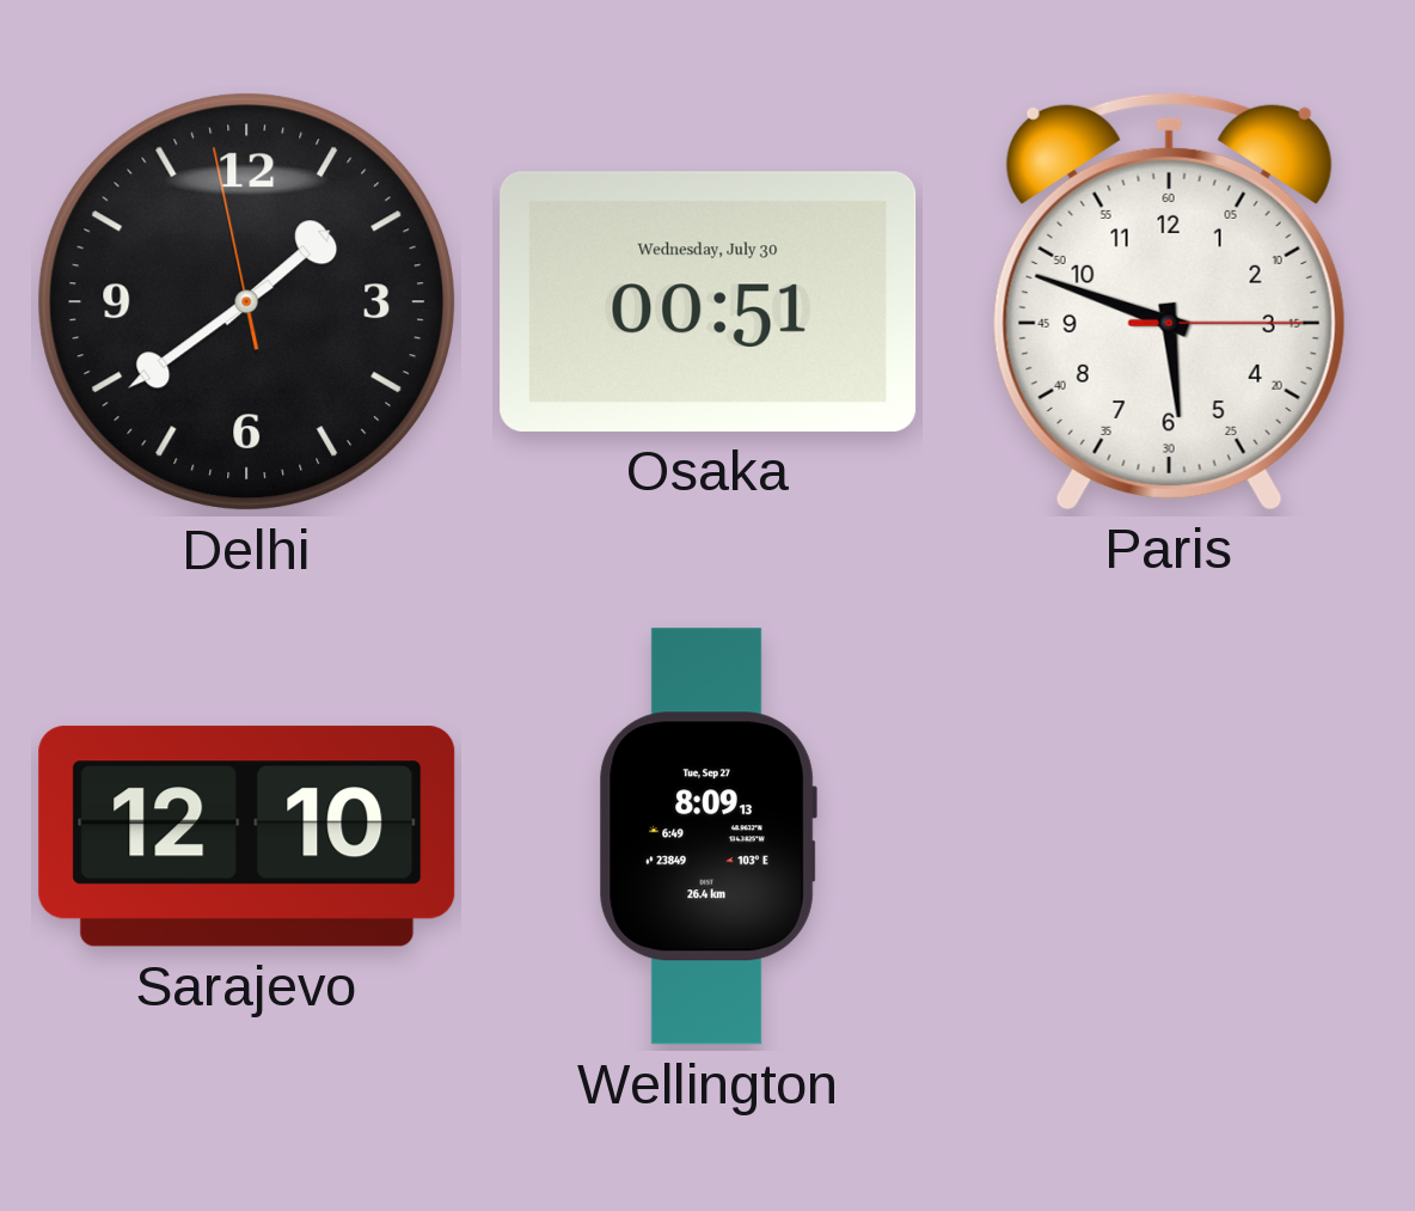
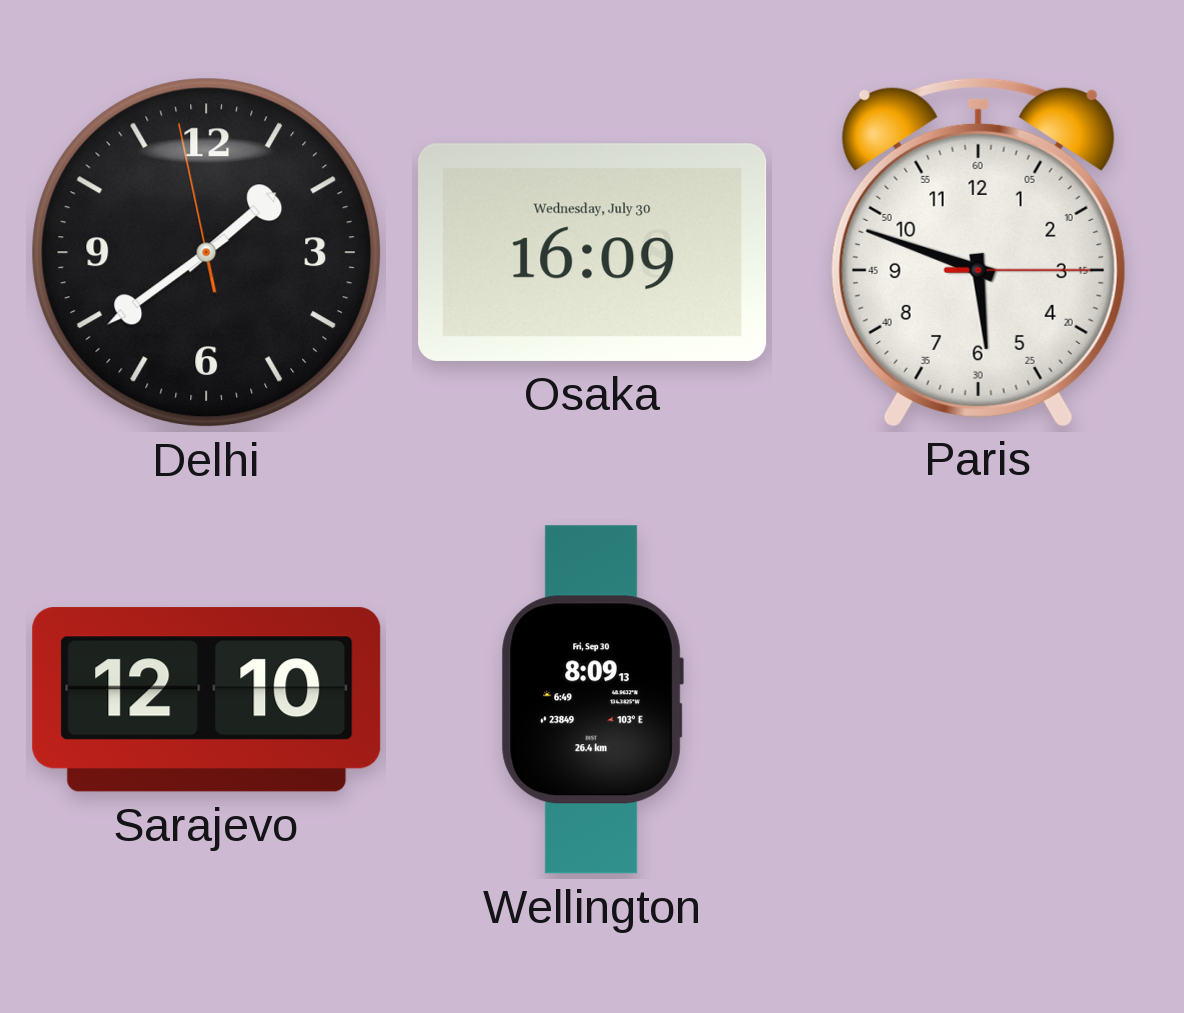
Osaka: 00:51 -> 16:09
Wellington date: Tue, Sep 27 -> Fri, Sep 30
